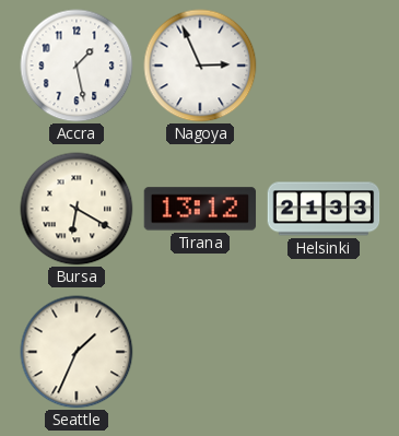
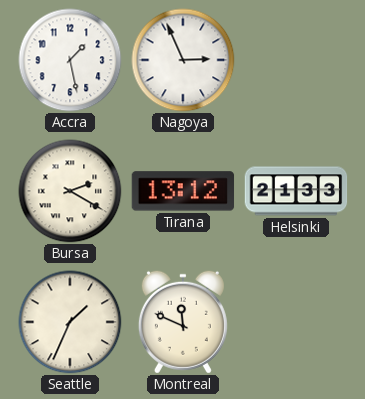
Bursa: 6:20 -> 2:20
Montreal: none -> 11:49
